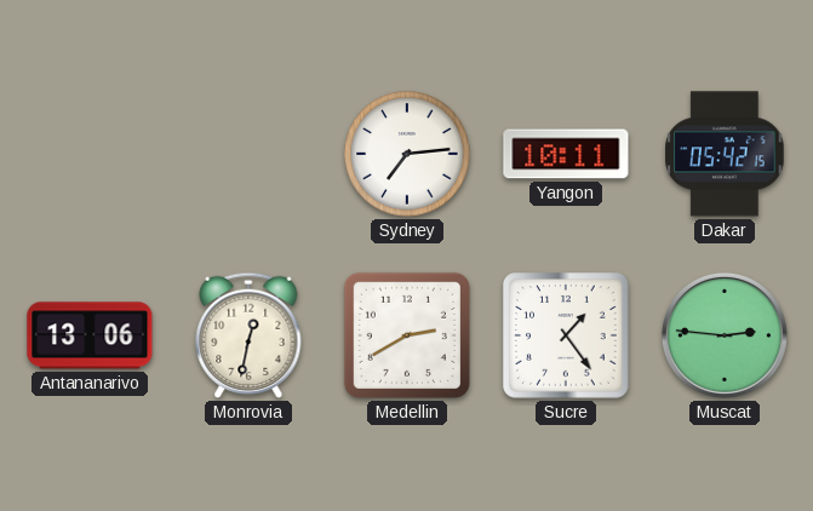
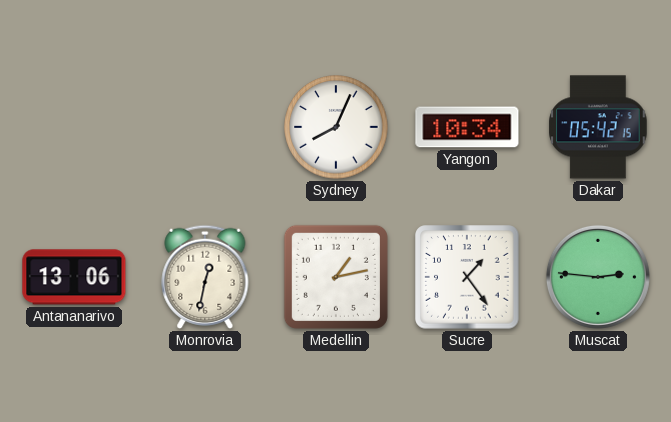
Sydney: 7:14 -> 8:04
Yangon: 10:11 -> 10:34
Medellin: 2:40 -> 1:13
